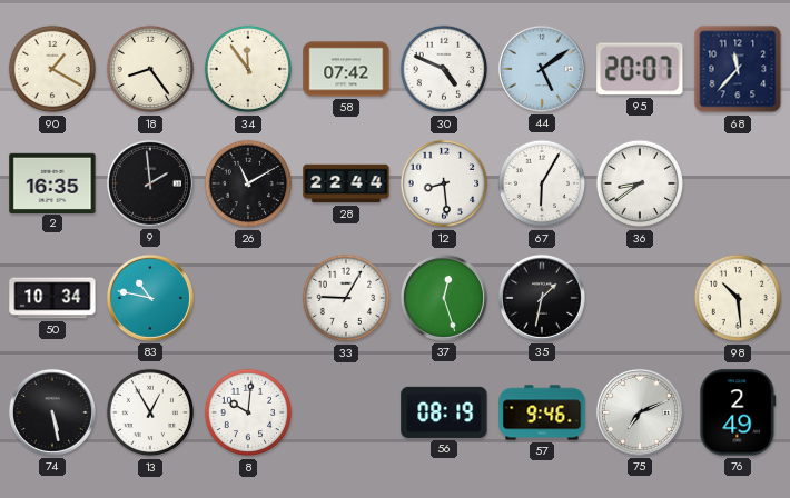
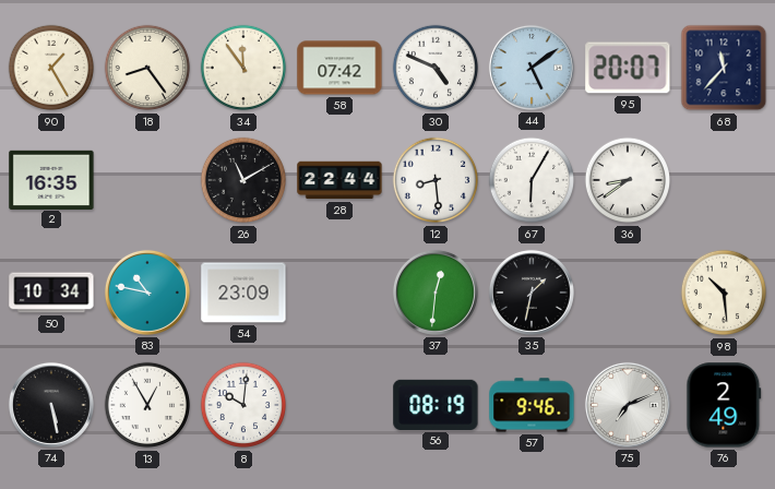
90: 1:20 -> 1:25
9: 1:59 -> none
54: none -> 23:09
33: 9:05 -> none
37: 12:27 -> 12:31
